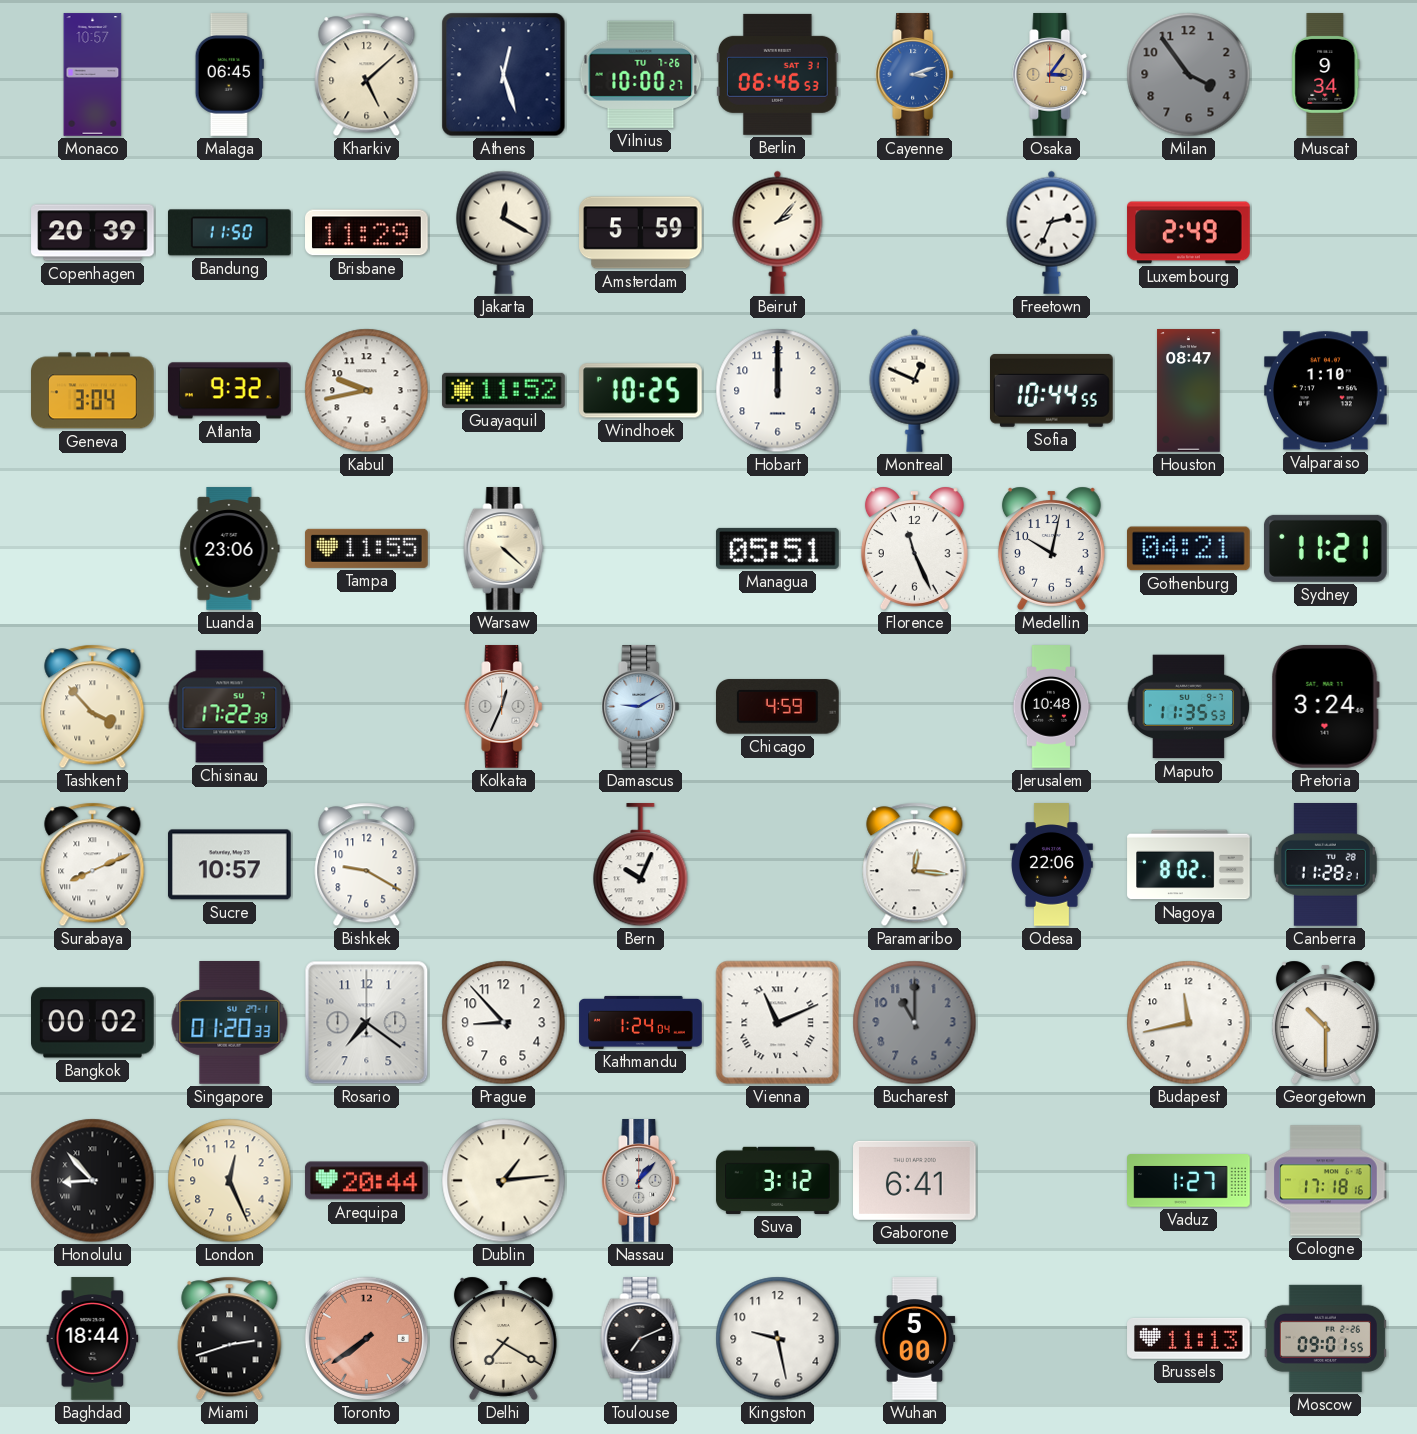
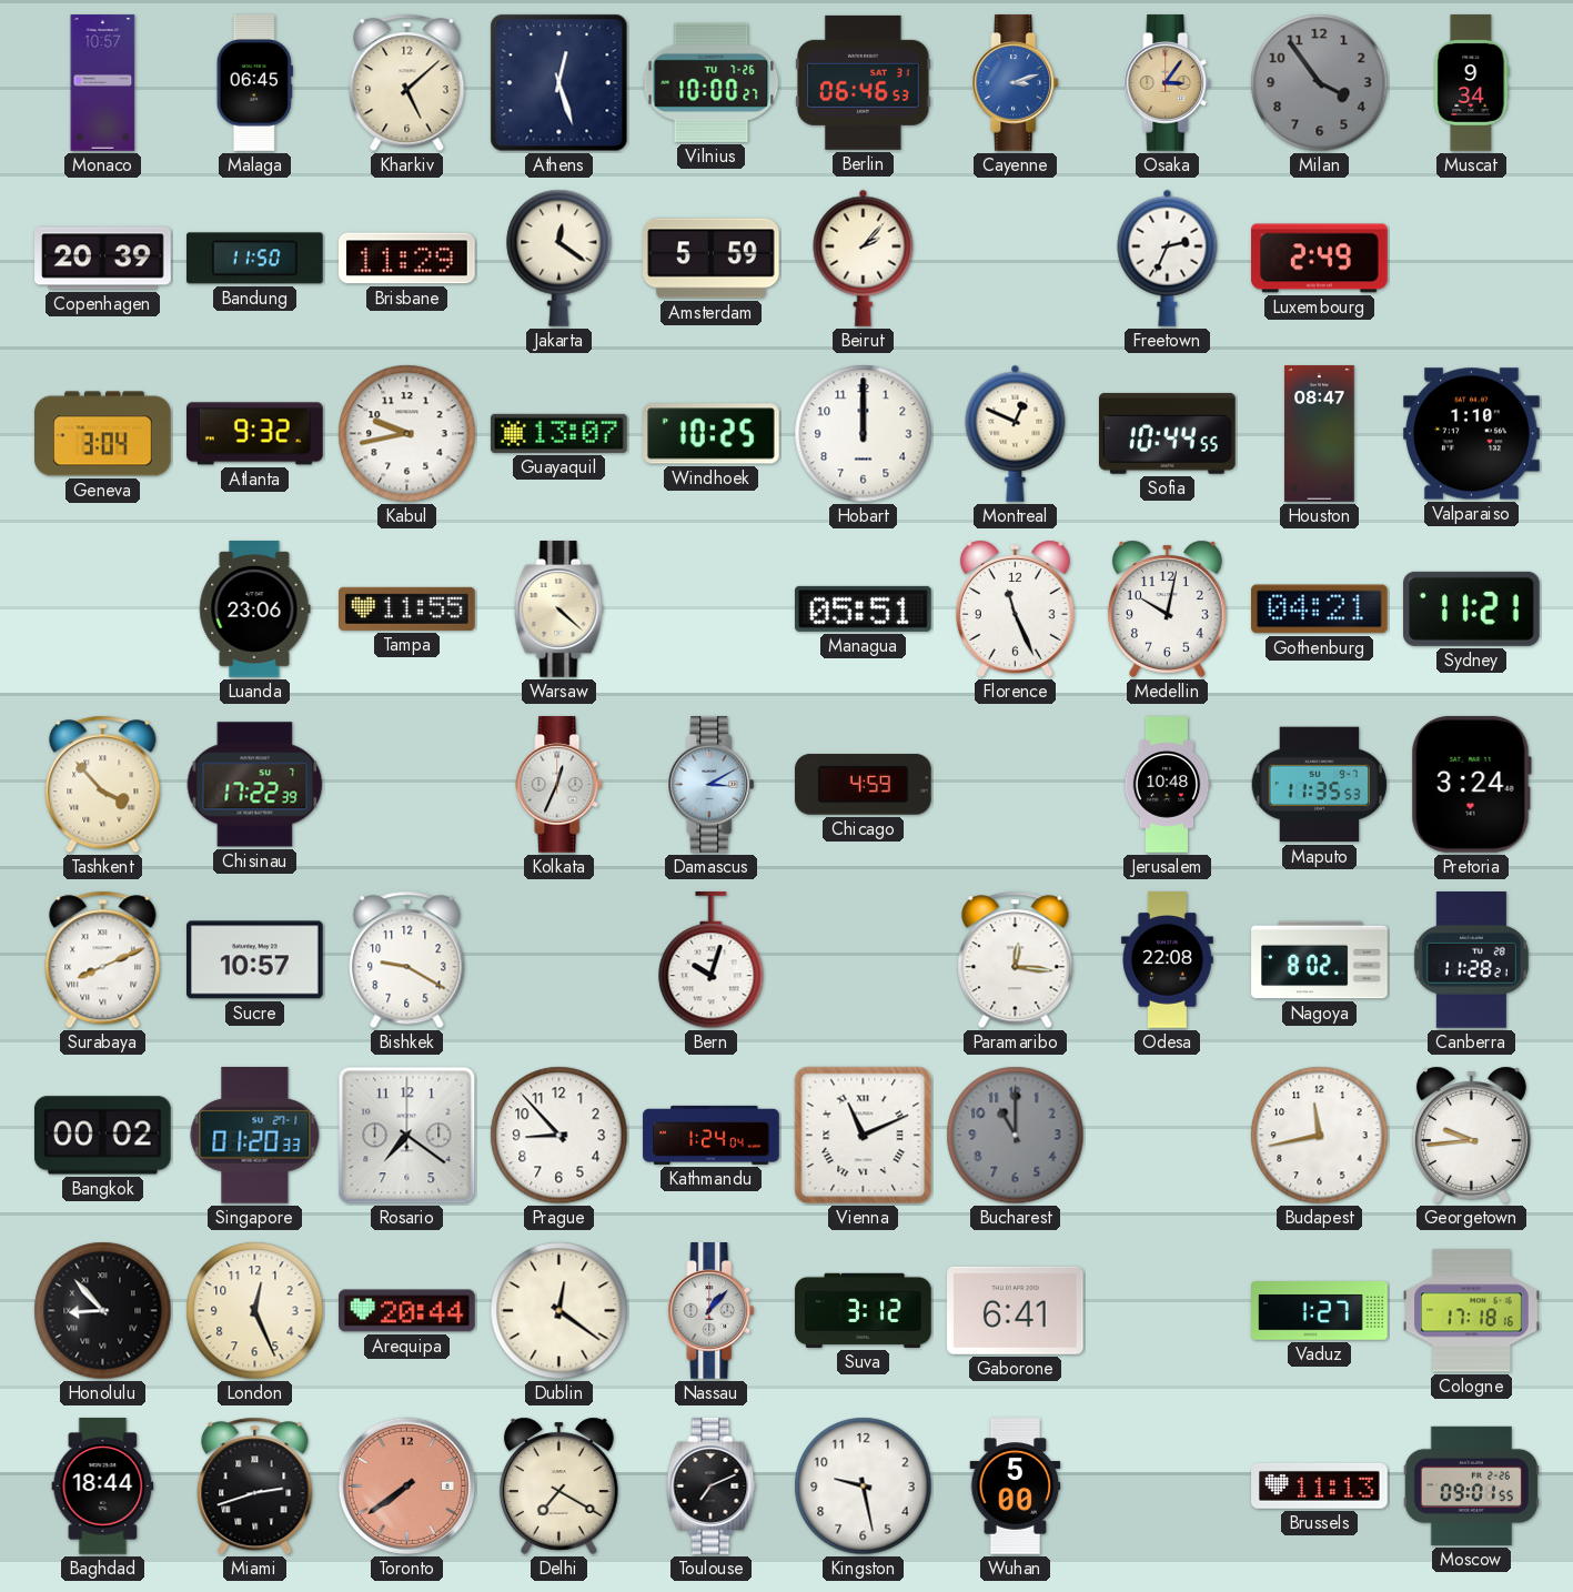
Jakarta: 12:20 -> 12:21
Guayaquil: 11:52 -> 13:07
Damascus: 9:10 -> 3:10
Bern: 10:04 -> 10:03
Odesa: 22:06 -> 22:08
Georgetown: 10:30 -> 9:44
Dublin: 1:14 -> 12:21
